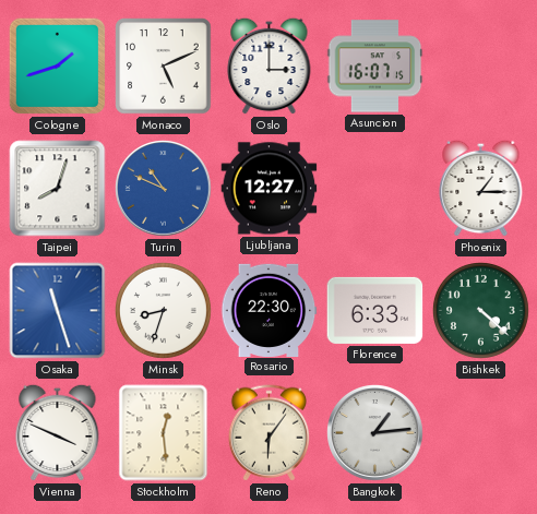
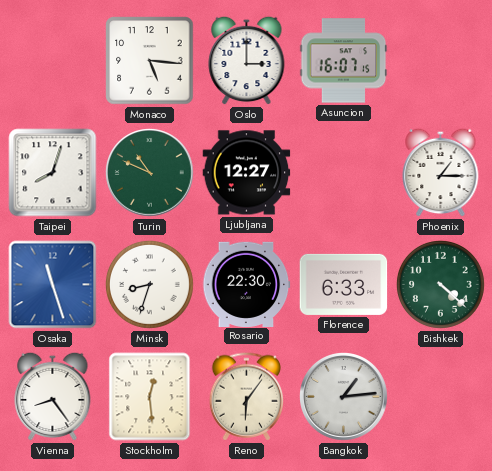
Cologne: 1:42 -> none
Monaco: 5:11 -> 5:16
Turin dial: blue -> green
Vienna: 3:49 -> 8:24
